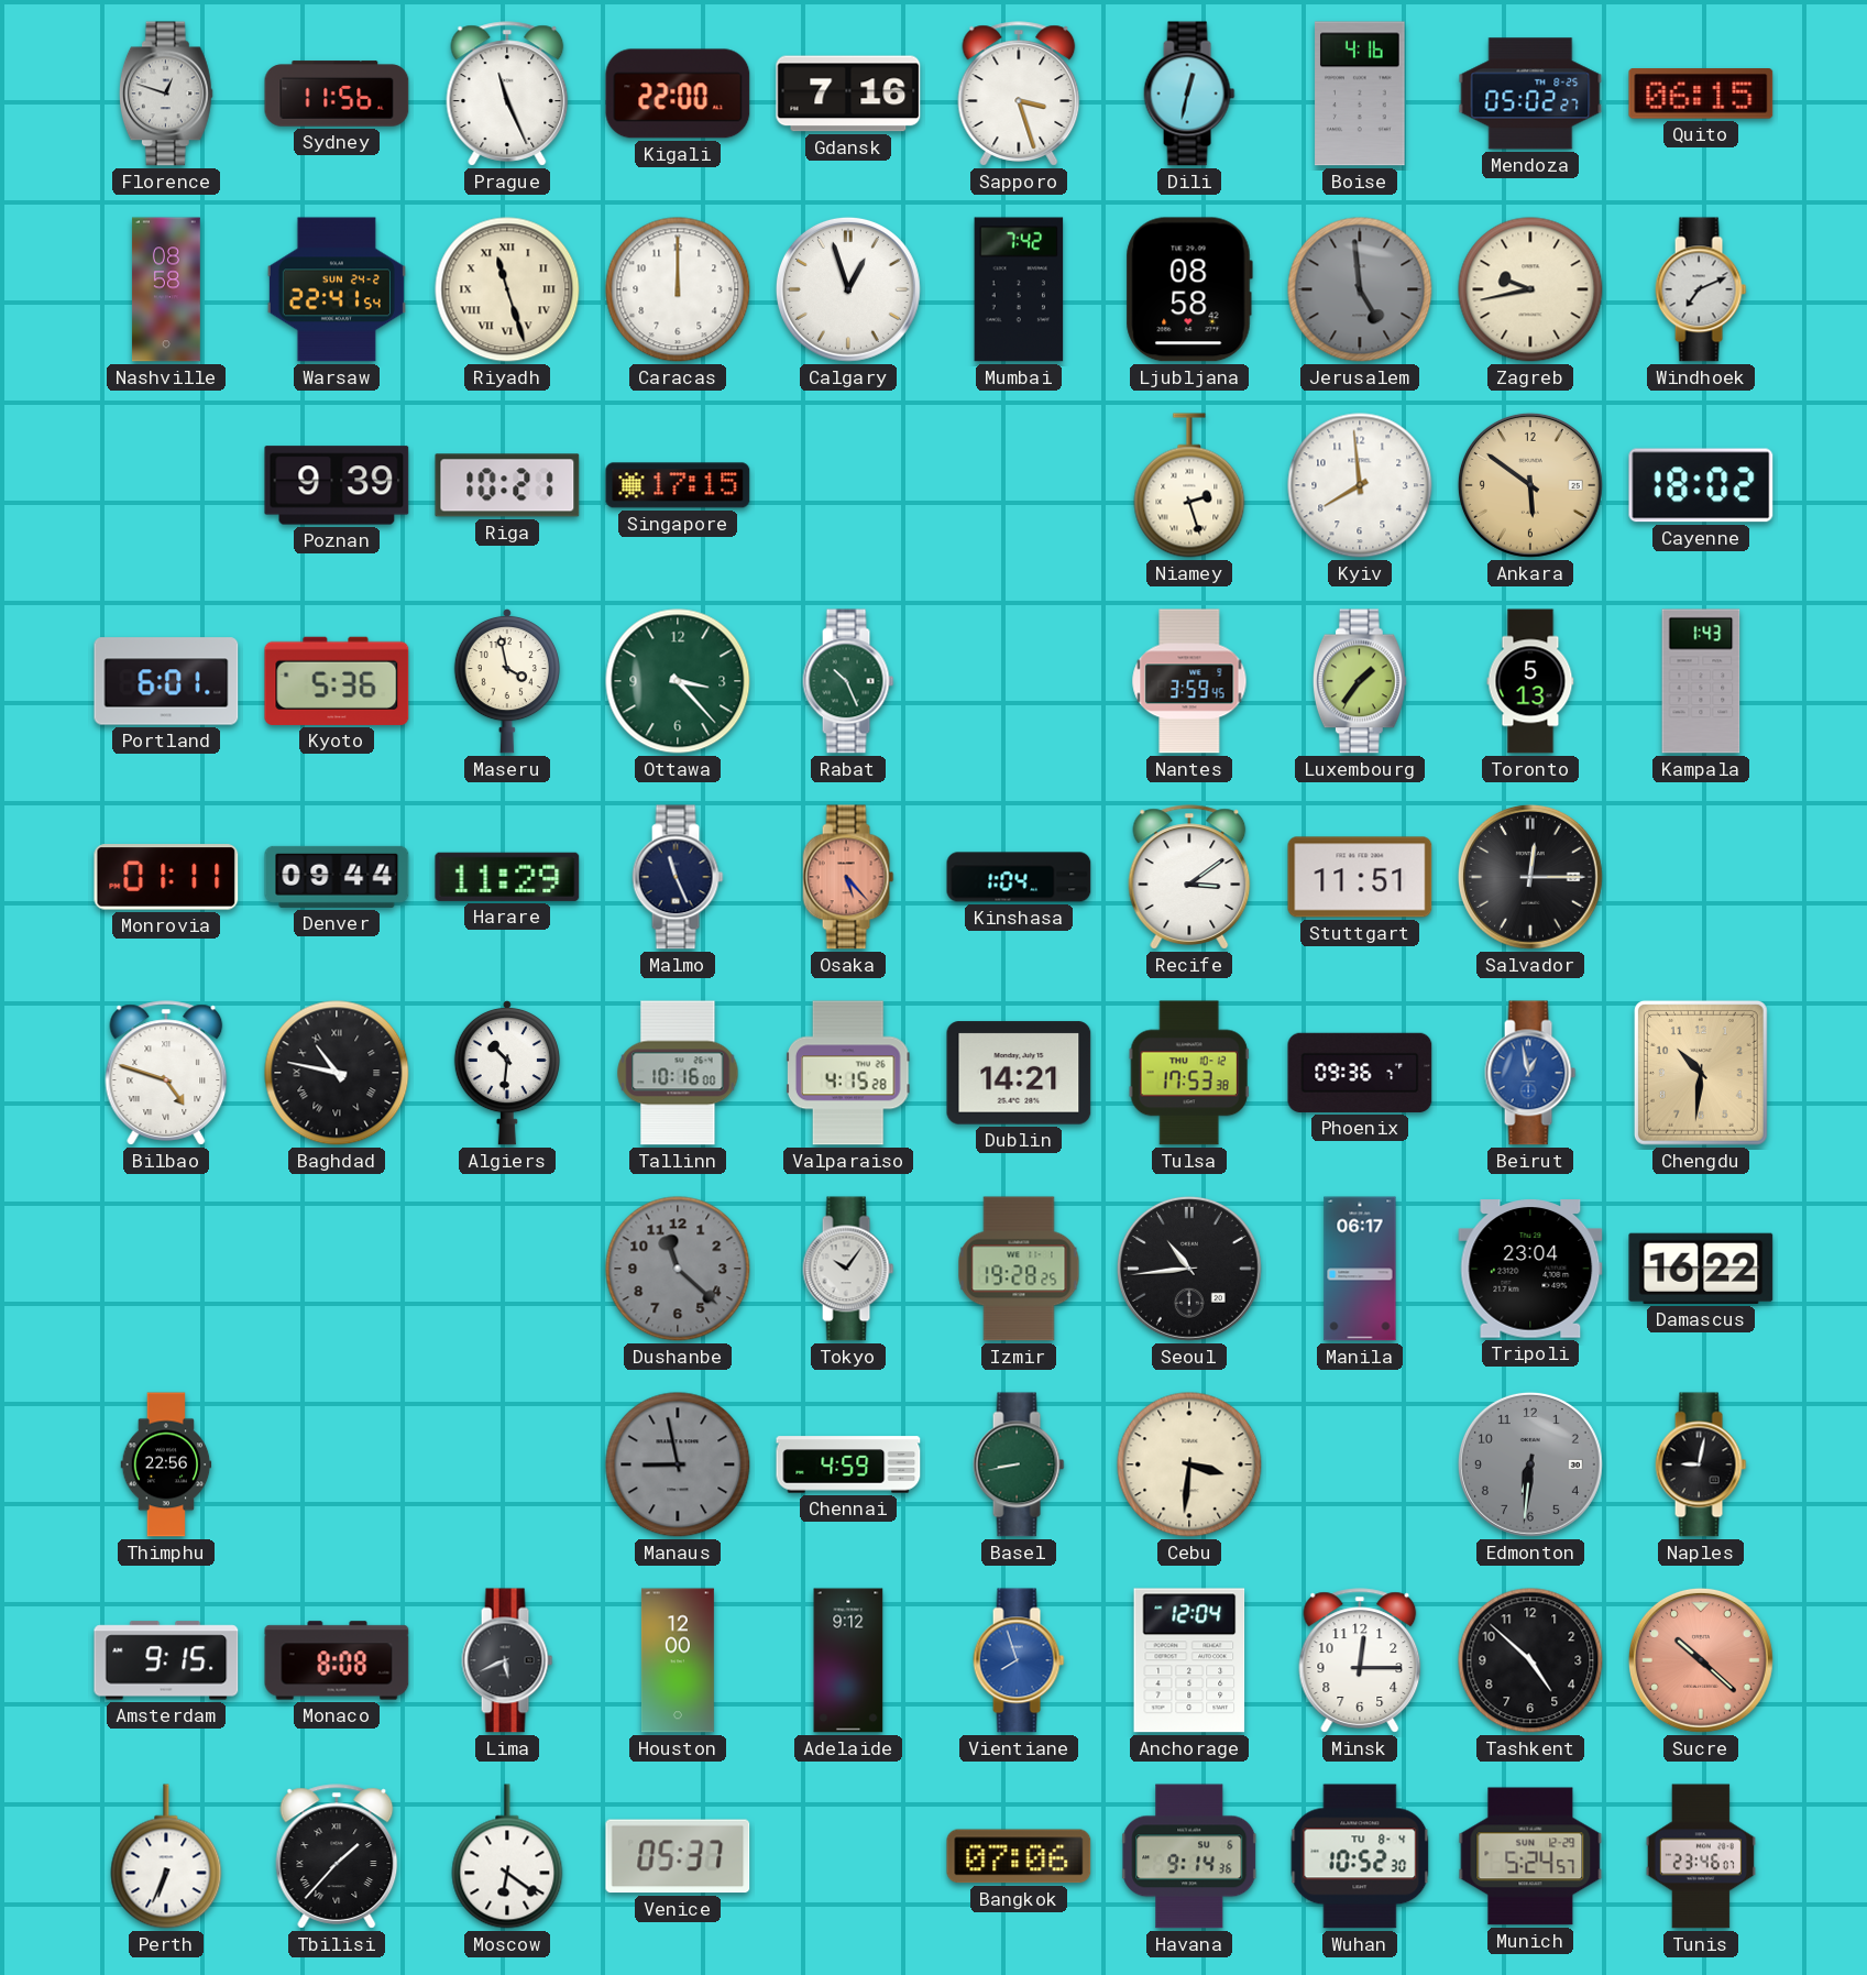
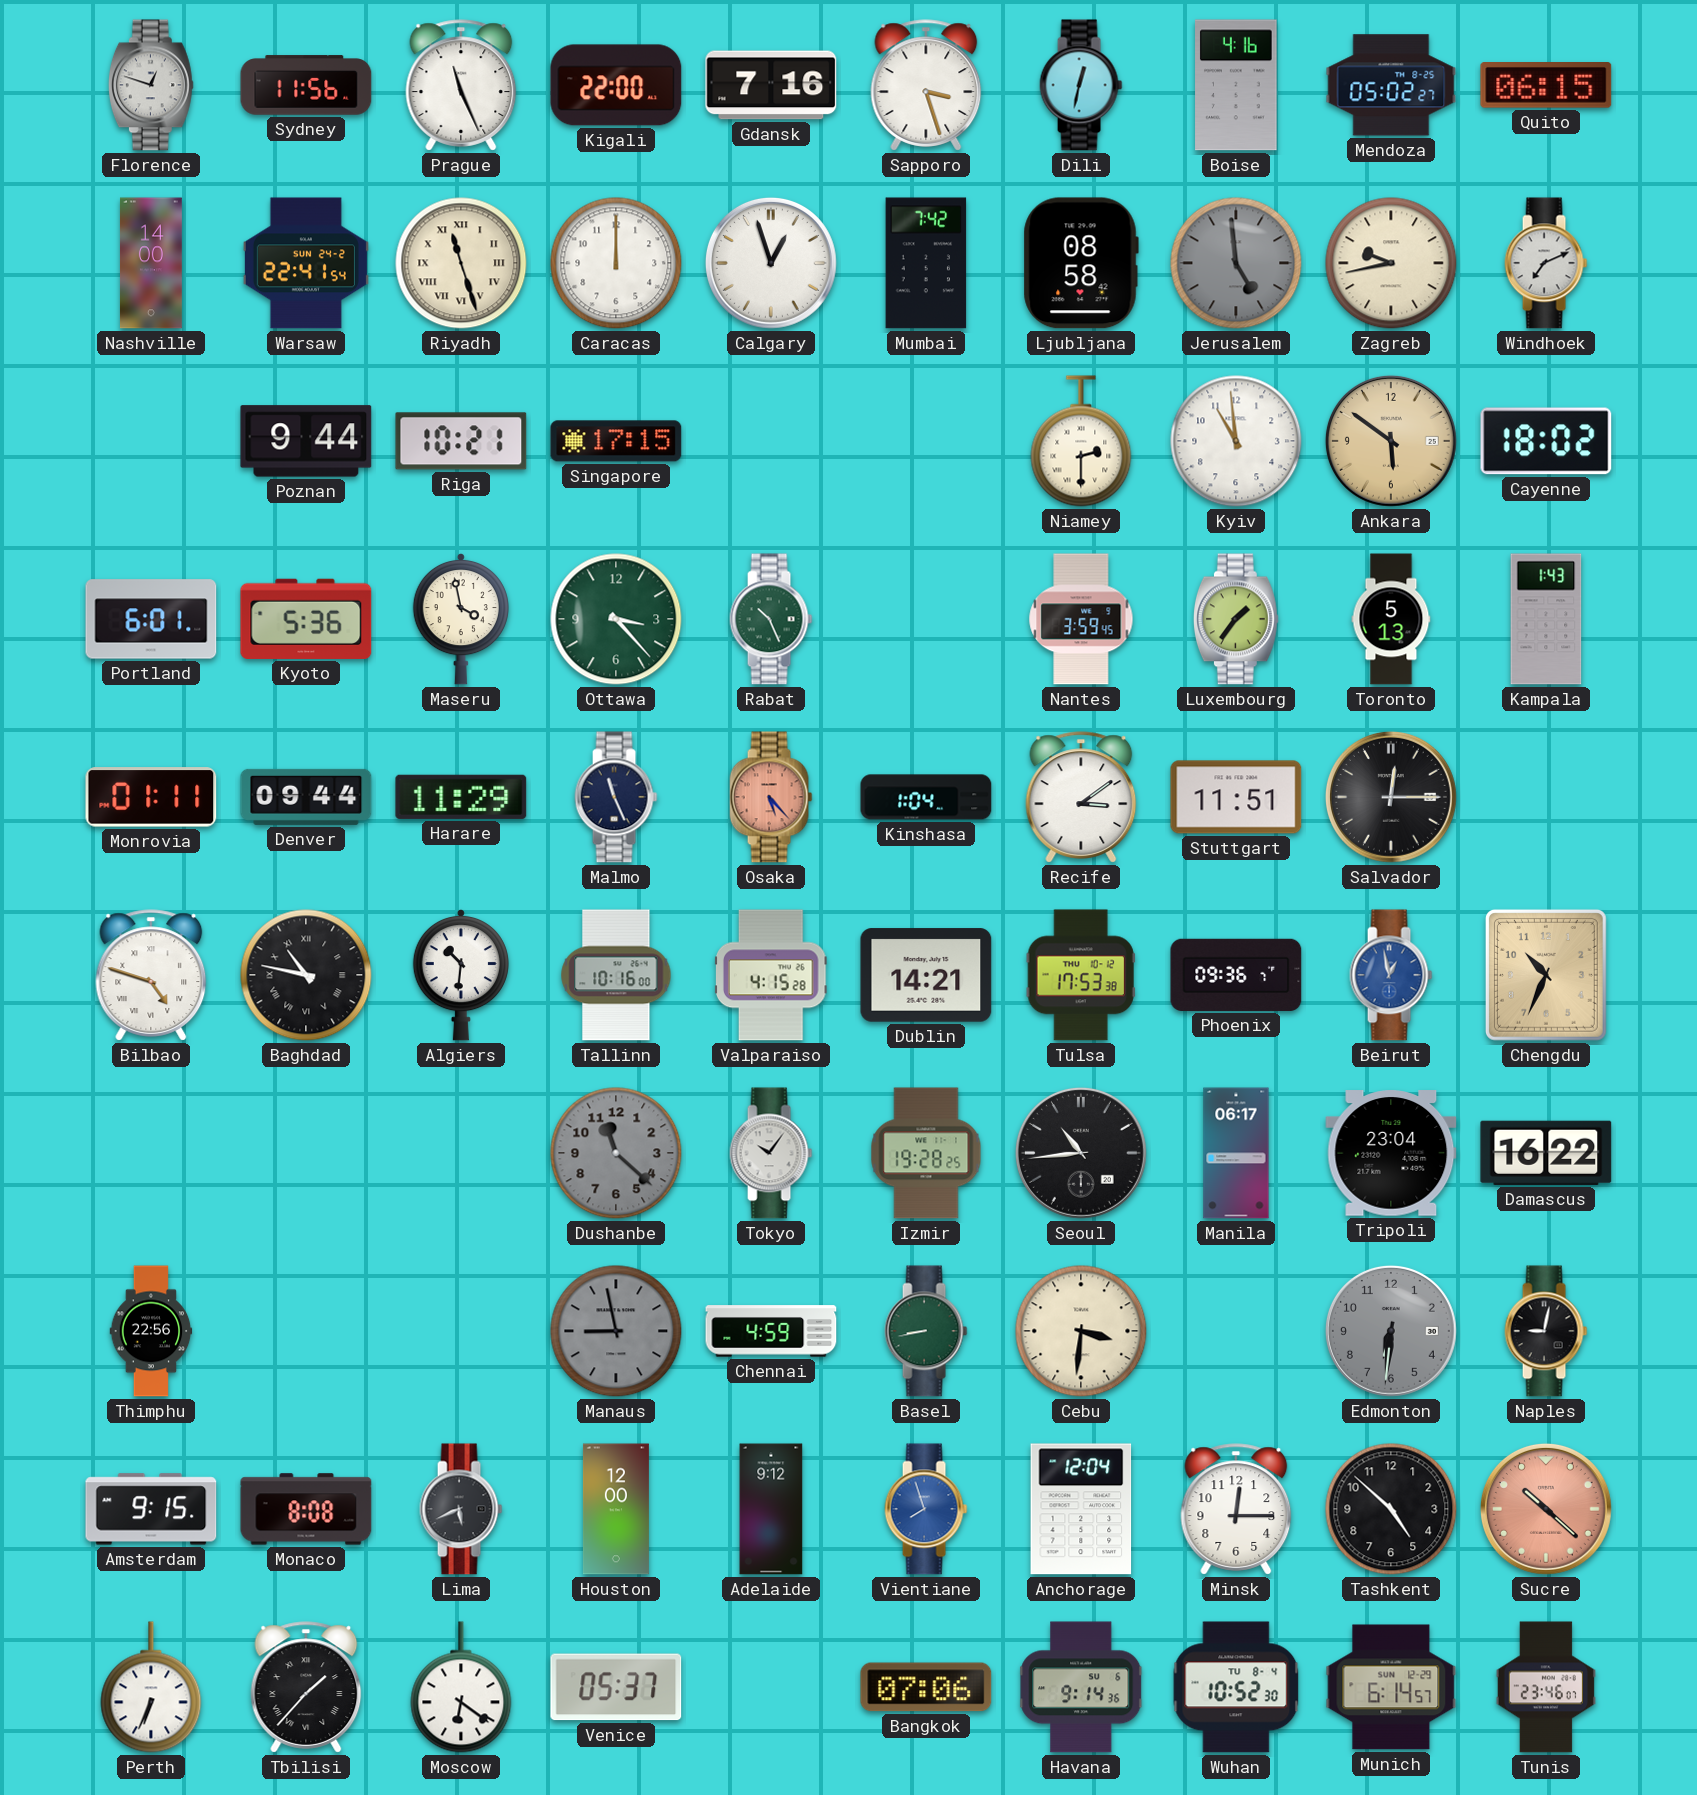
Nashville: 08:58 -> 14:00
Poznan: 9:39 -> 9:44
Niamey: 2:27 -> 2:30
Kyiv: 7:59 -> 10:59
Chengdu: 10:31 -> 10:34
Munich: 5:24 -> 6:14
